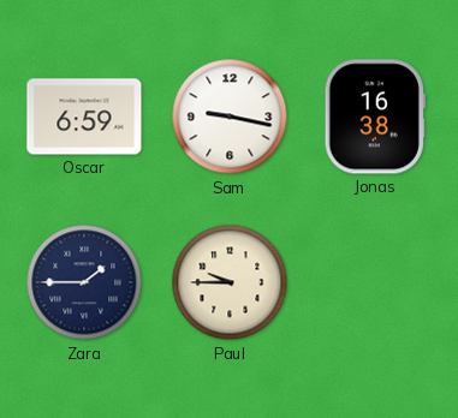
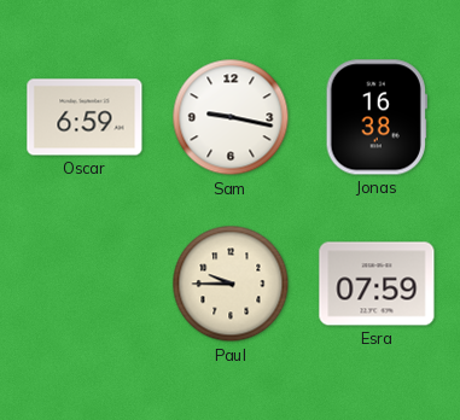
Zara: 1:45 -> none
Esra: none -> 07:59
